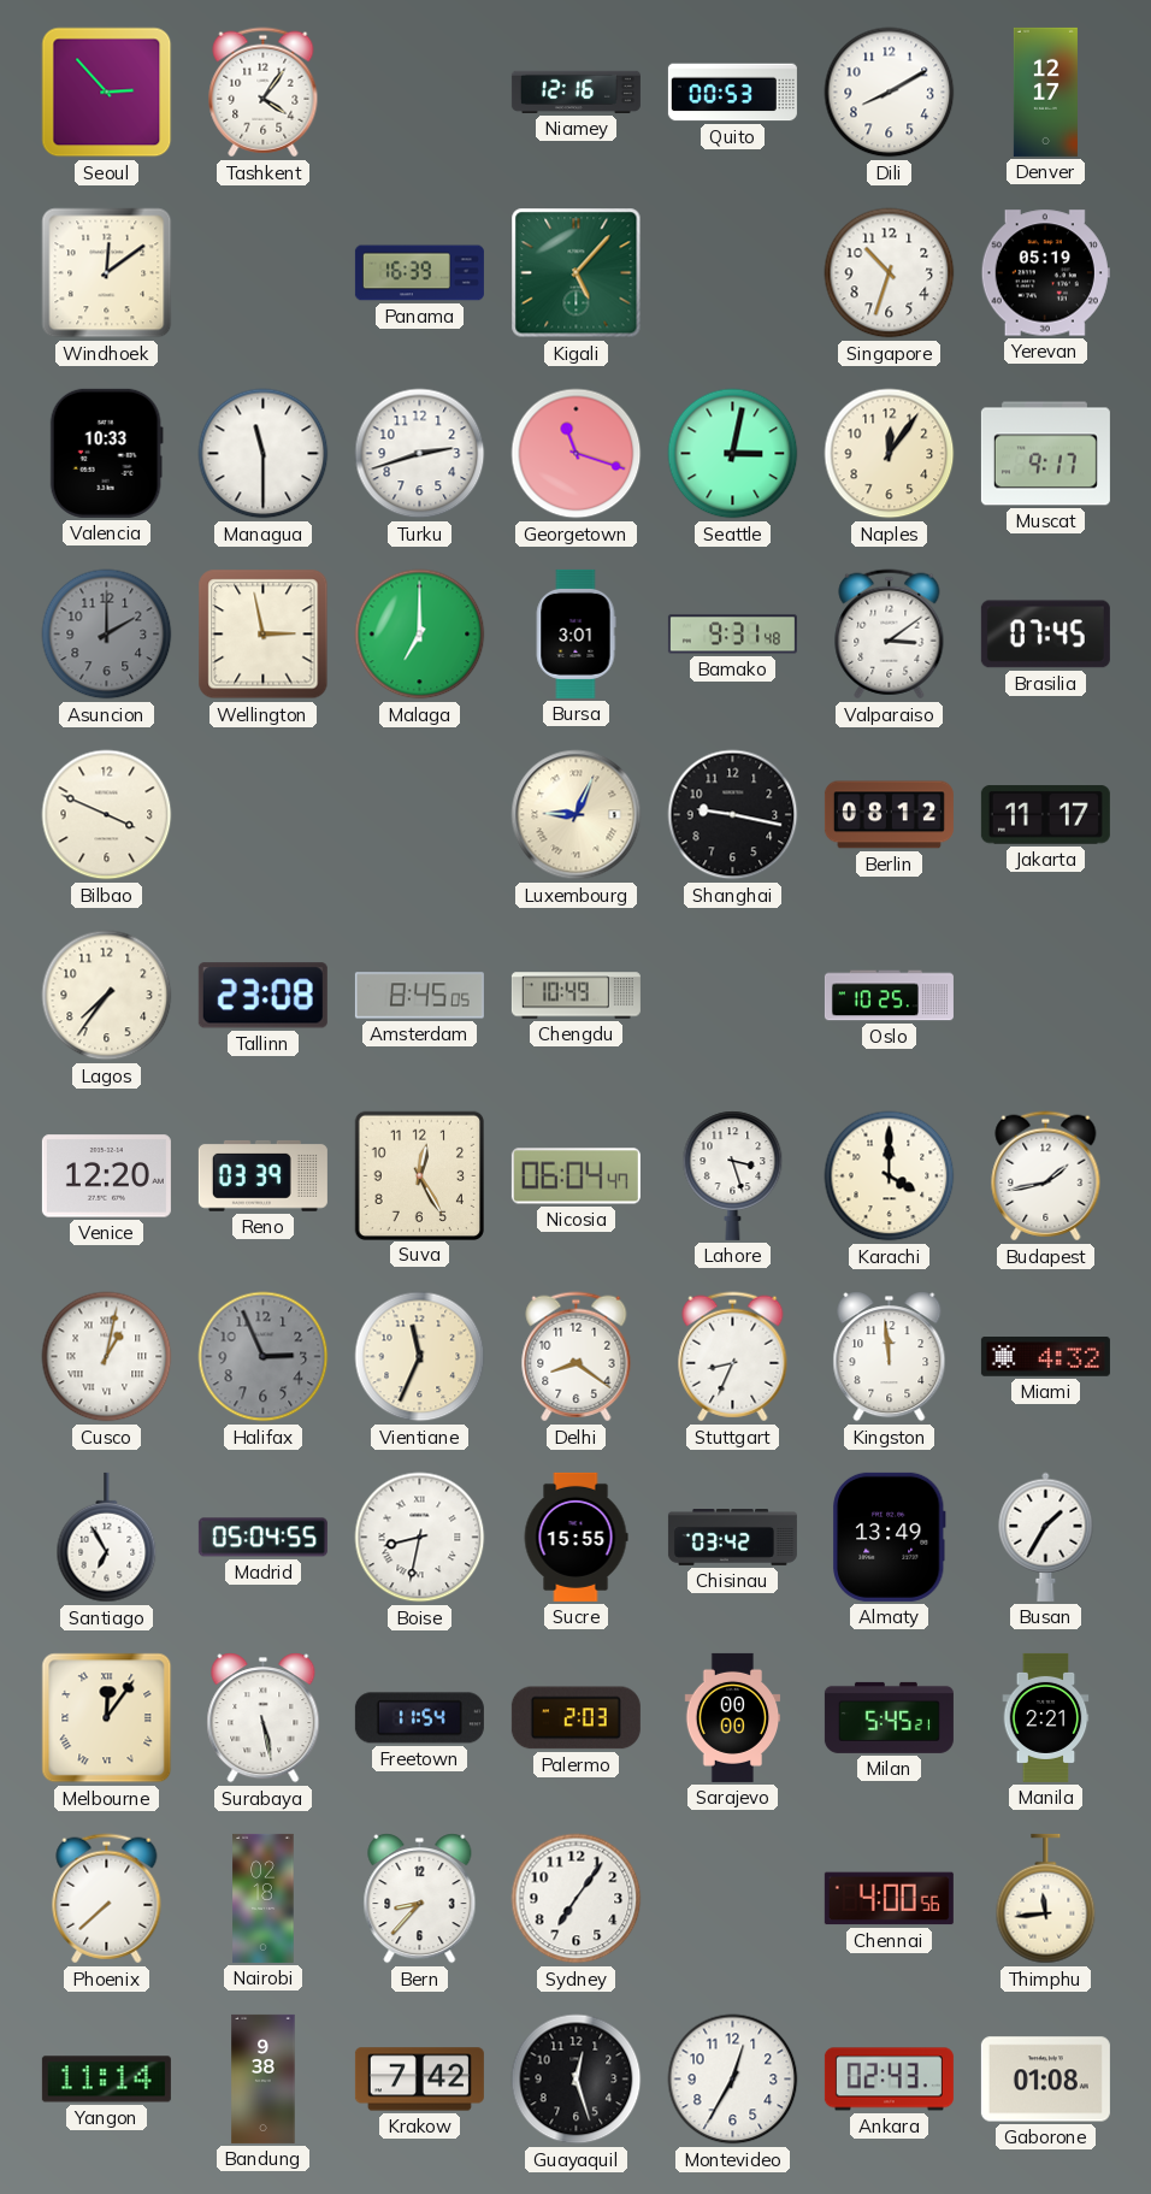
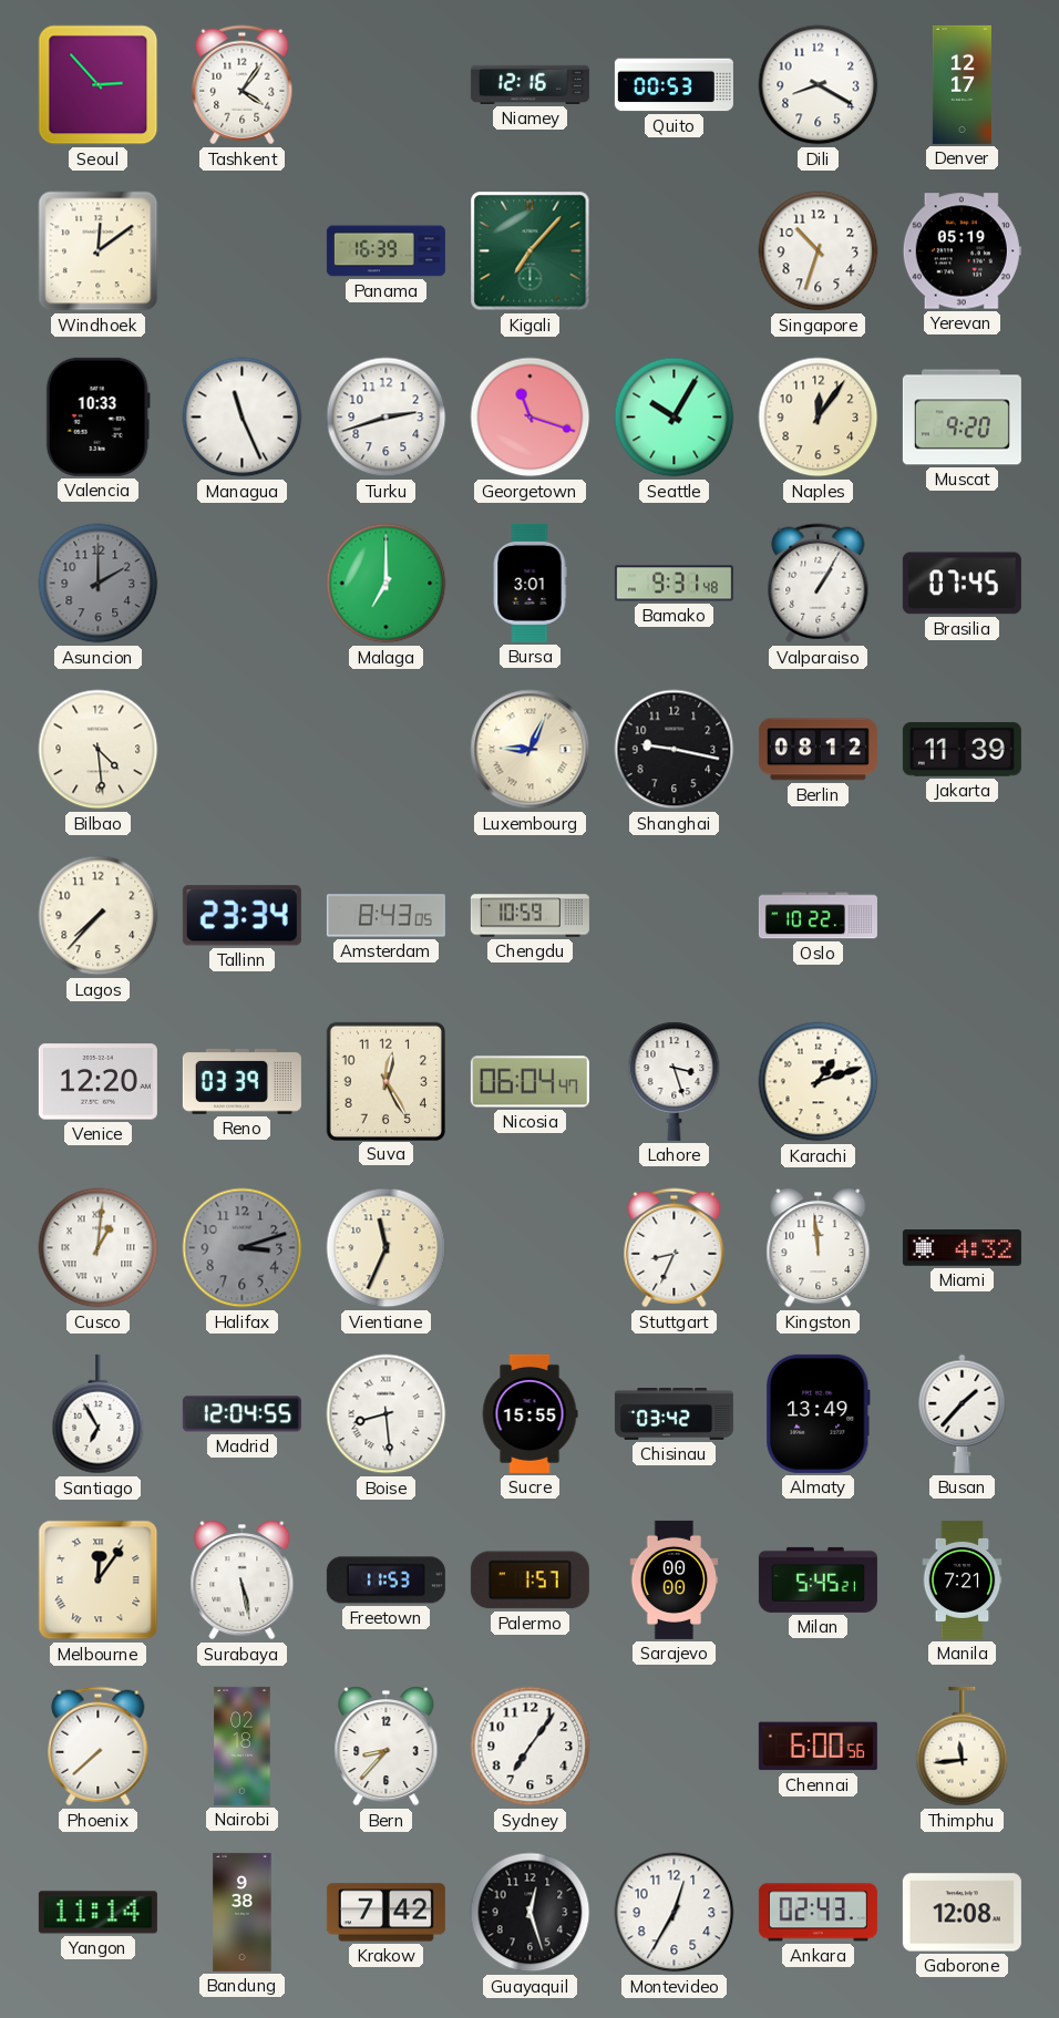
Dili: 8:10 -> 8:20
Kigali: 5:07 -> 7:07
Managua: 11:30 -> 11:26
Seattle: 3:02 -> 10:05
Muscat: 9:17 -> 9:20
Wellington: 2:58 -> none
Valparaiso: 3:09 -> 1:05
Bilbao: 3:49 -> 4:29
Jakarta: 11:17 -> 11:39
Lagos: 7:36 -> 7:37
Tallinn: 23:08 -> 23:34
Amsterdam: 8:45 -> 8:43
Chengdu: 10:49 -> 10:59
Oslo: 10:25 -> 10:22
Karachi: 4:00 -> 1:12
Budapest: 1:43 -> none
Cusco: 1:02 -> 1:01
Halifax: 2:56 -> 3:12
Delhi: 8:21 -> none
Madrid: 05:04 -> 12:04
Boise: 8:32 -> 8:29
Busan: 1:35 -> 1:37
Freetown: 11:54 -> 11:53
Palermo: 2:03 -> 1:57
Manila: 2:21 -> 7:21
Chennai: 4:00 -> 6:00
Gaborone: 01:08 -> 12:08
